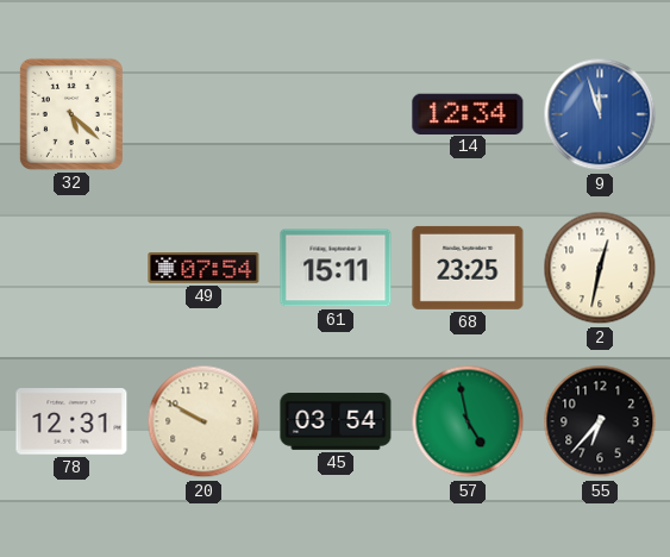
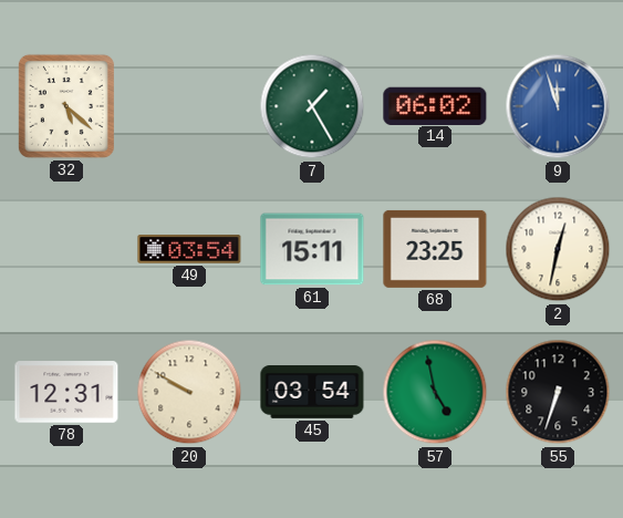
7: none -> 1:25
14: 12:34 -> 06:02
49: 07:54 -> 03:54
55: 6:37 -> 6:33
